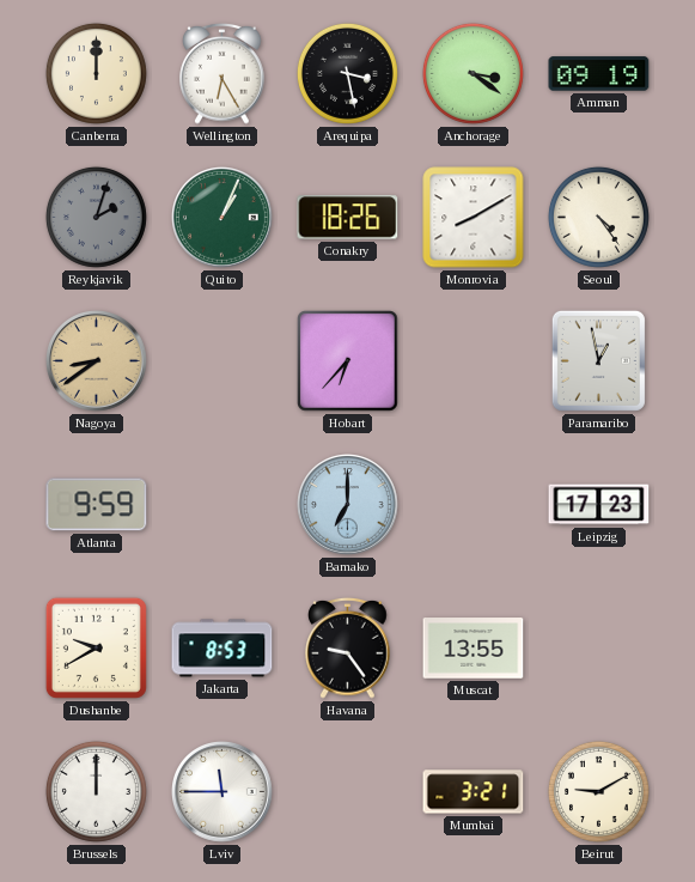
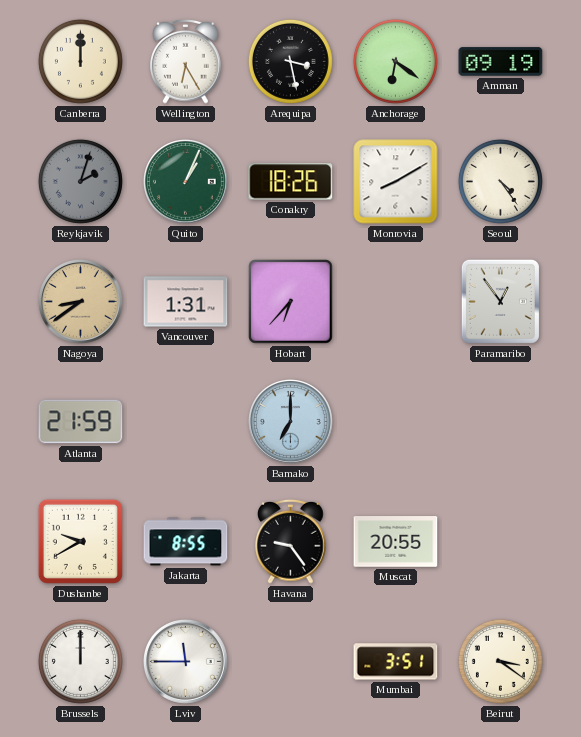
Anchorage: 3:21 -> 6:21
Vancouver: none -> 1:31
Paramaribo: 12:58 -> 12:54
Atlanta: 9:59 -> 21:59
Leipzig: 17:23 -> none
Jakarta: 8:53 -> 8:55
Muscat: 13:55 -> 20:55
Mumbai: 3:21 -> 3:51
Beirut: 9:10 -> 3:21
